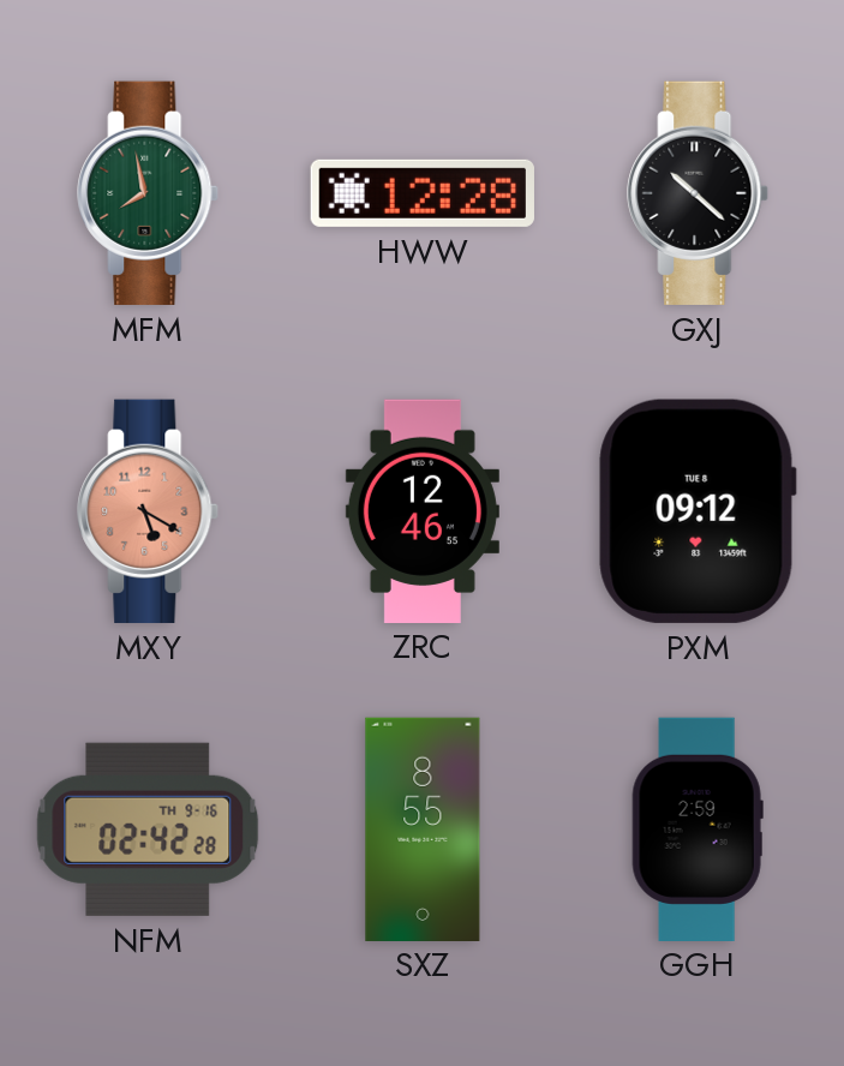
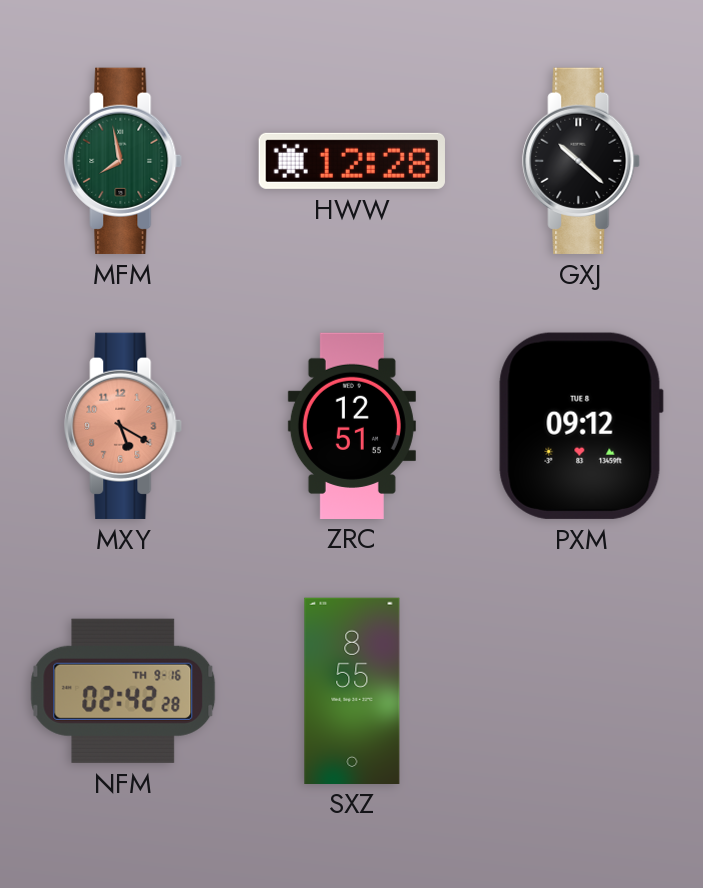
ZRC: 12:46 -> 12:51
GGH: 2:59 -> none
